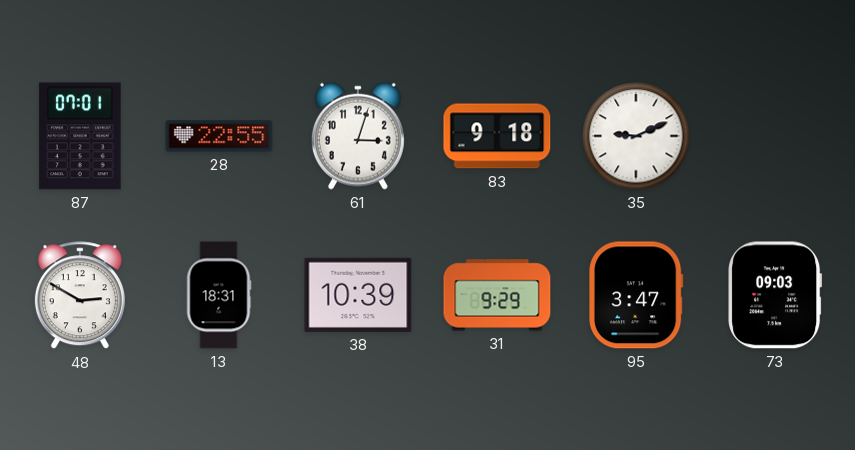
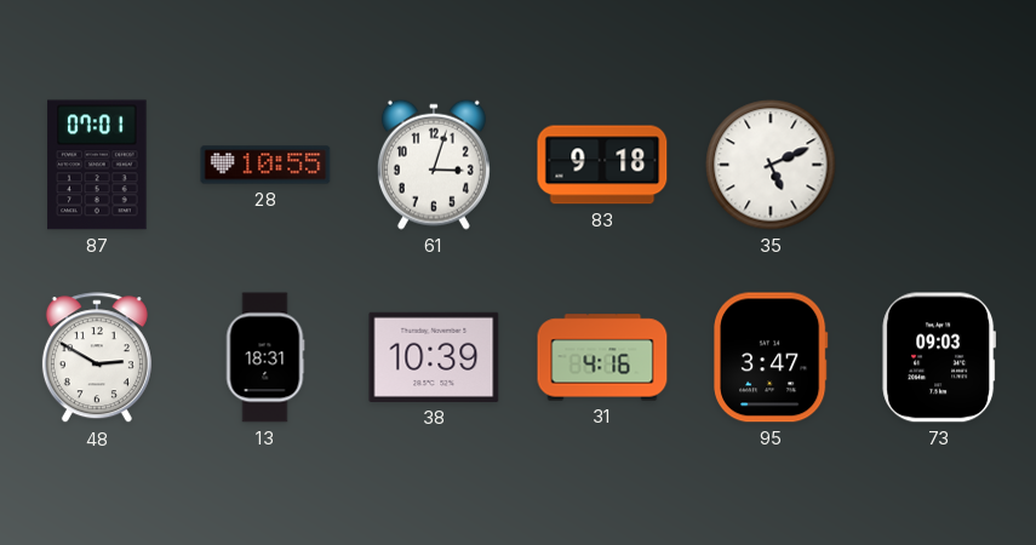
28: 22:55 -> 10:55
35: 9:11 -> 5:11
31: 9:29 -> 4:16
